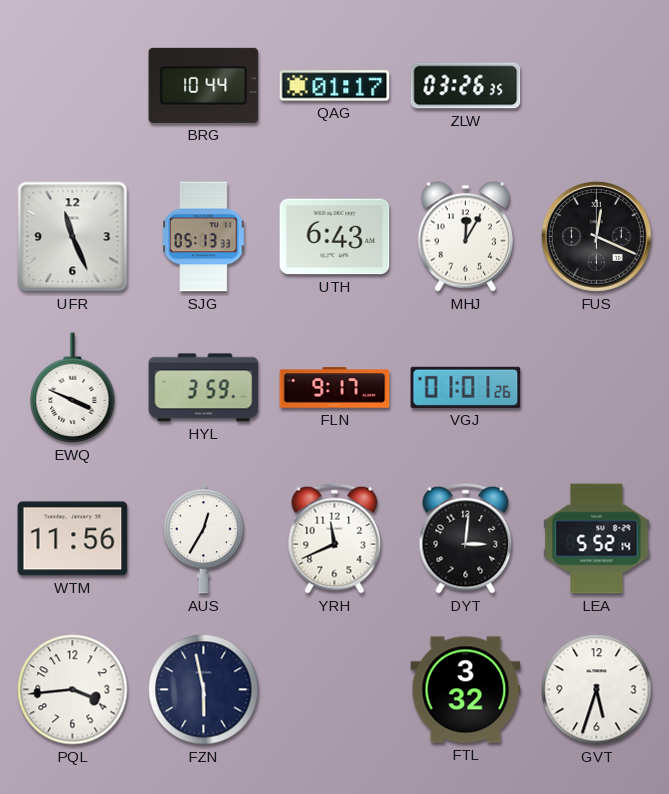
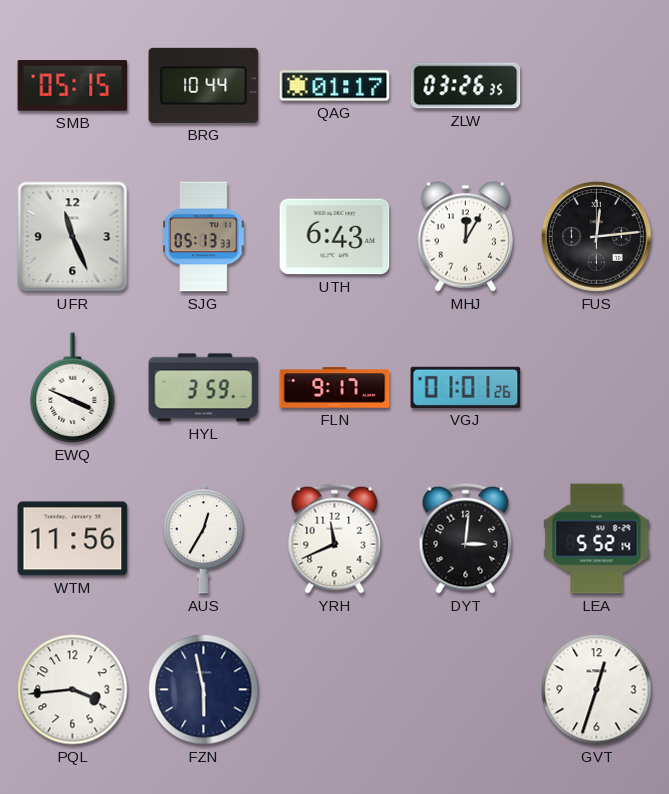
SMB: none -> 05:15
FUS: 12:19 -> 12:14
FTL: 3:32 -> none
GVT: 5:33 -> 12:33
